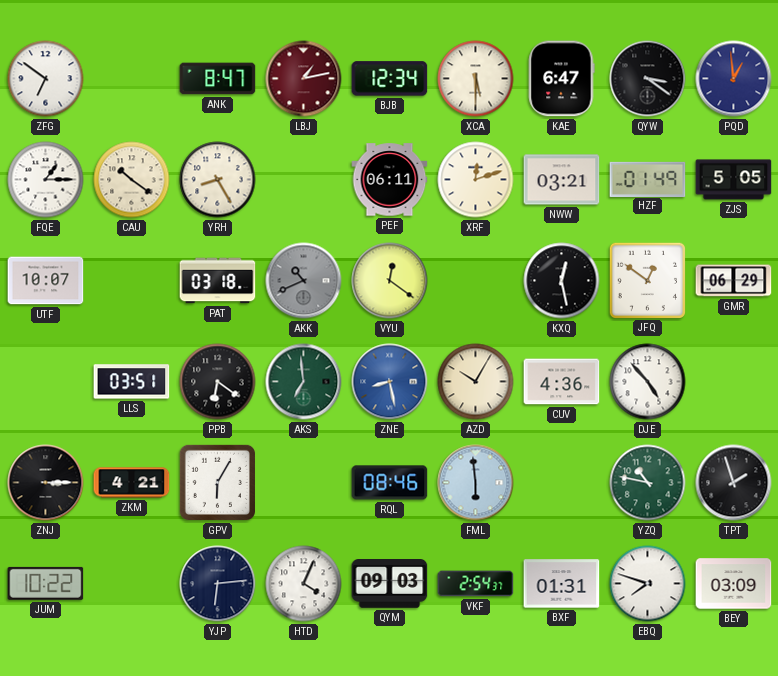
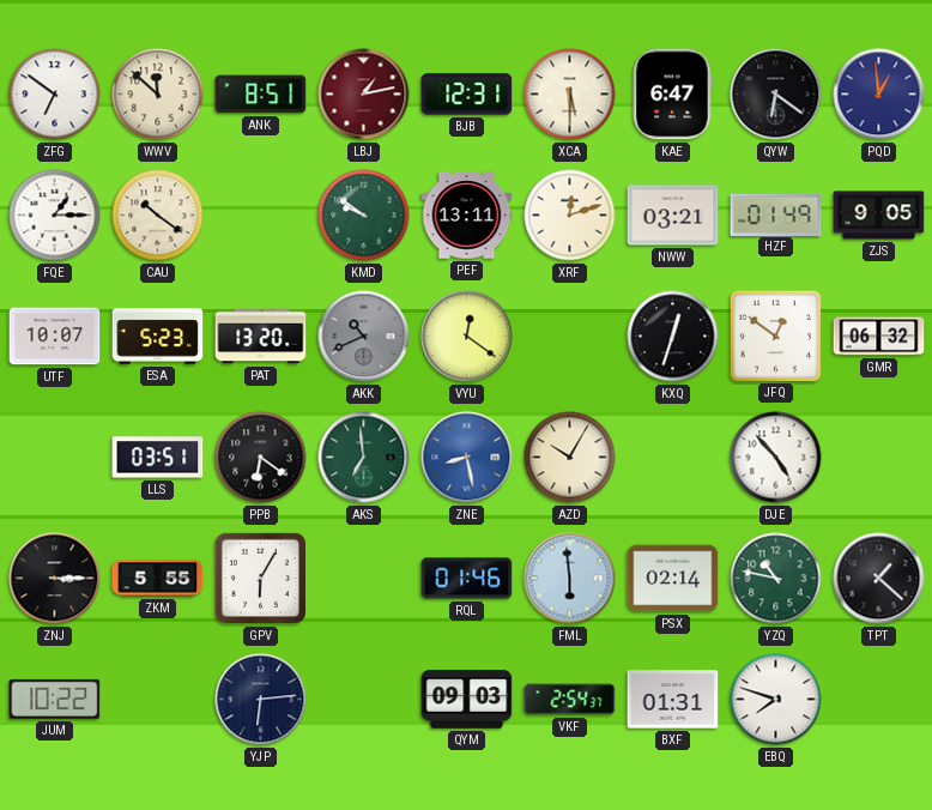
WWV: none -> 11:52
ANK: 8:47 -> 8:51
BJB: 12:34 -> 12:31
QYW: 3:21 -> 6:21
YRH: 8:25 -> none
KMD: none -> 9:51
PEF: 06:11 -> 13:11
ZJS: 5:05 -> 9:05
ESA: none -> 5:23
PAT: 03:18 -> 13:20
KXQ: 12:28 -> 12:33
GMR: 06:29 -> 06:32
CUV: 4:36 -> none
ZKM: 4:21 -> 5:55
RQL: 08:46 -> 01:46
PSX: none -> 02:14
TPT: 1:57 -> 1:22
HTD: 4:04 -> none
BEY: 03:09 -> none
